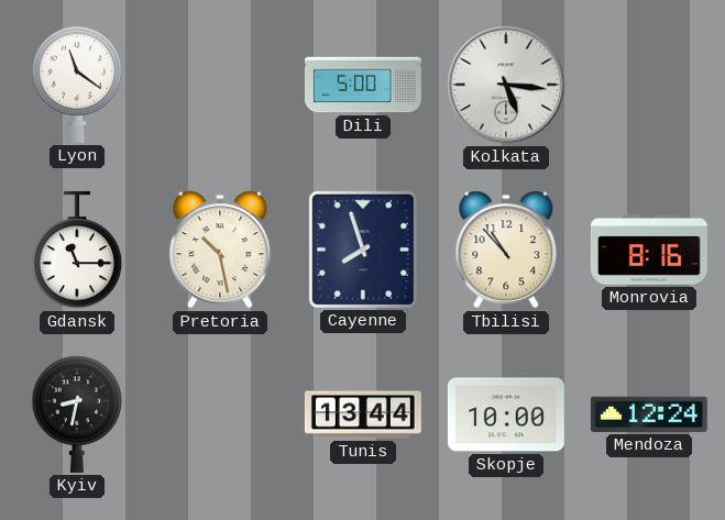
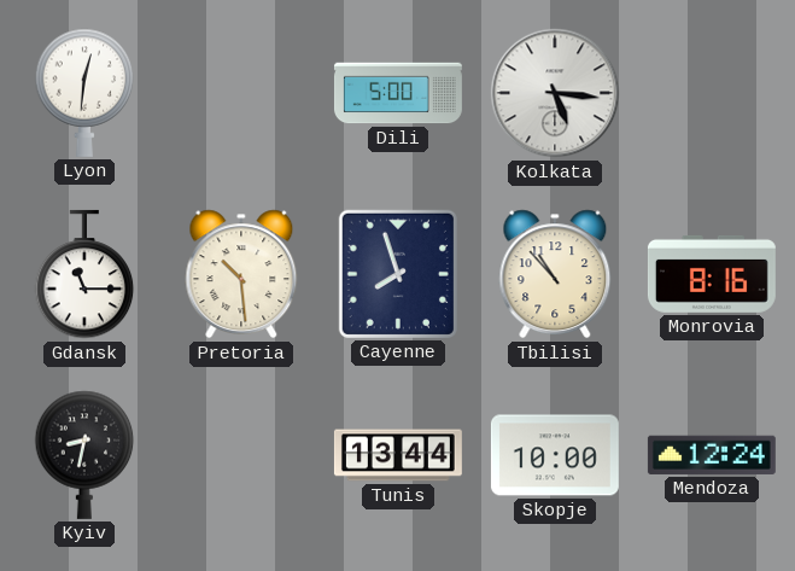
Lyon: 11:21 -> 12:31
Pretoria: 10:28 -> 10:29
